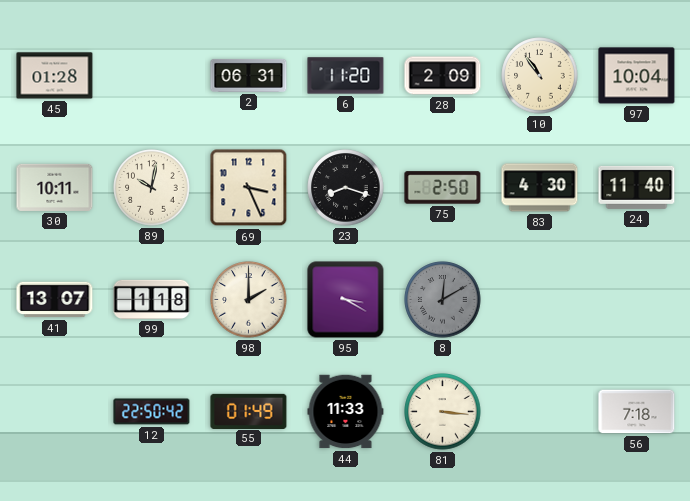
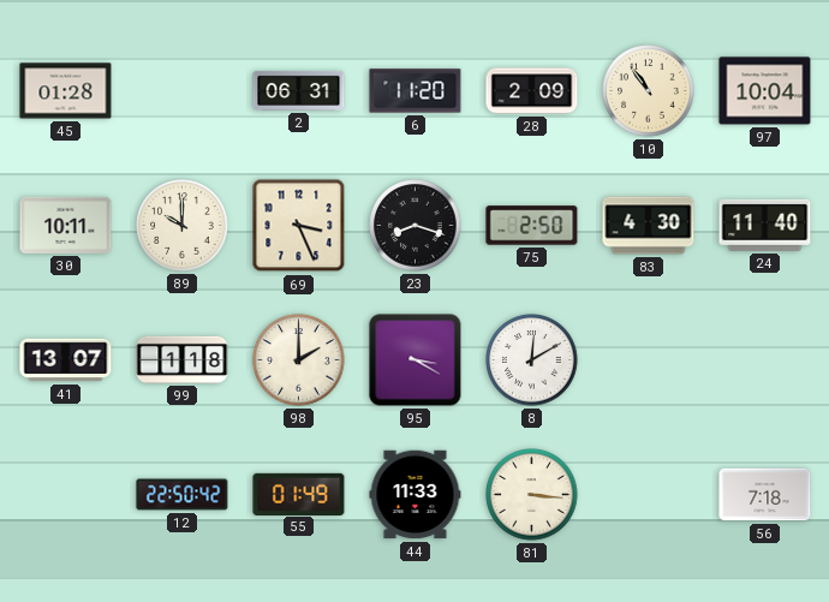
89: 10:02 -> 10:00
8 dial: grey -> white
